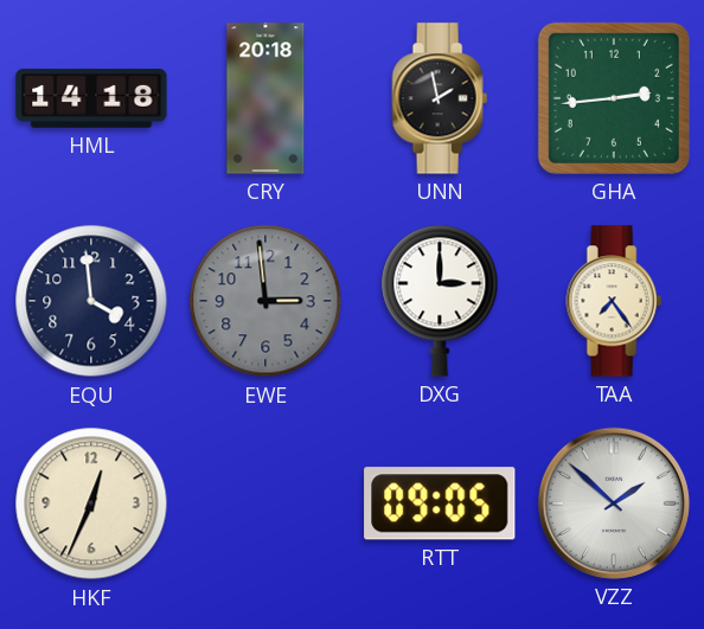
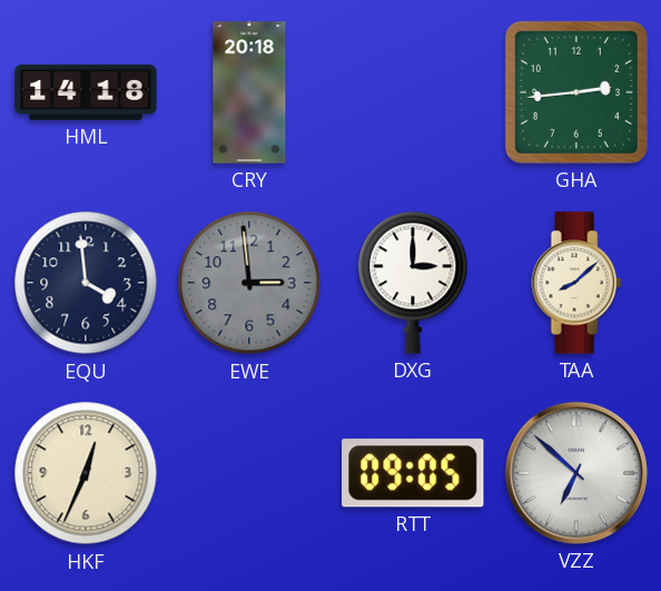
UNN: 1:58 -> none
TAA: 7:24 -> 8:08
VZZ: 1:52 -> 6:52
